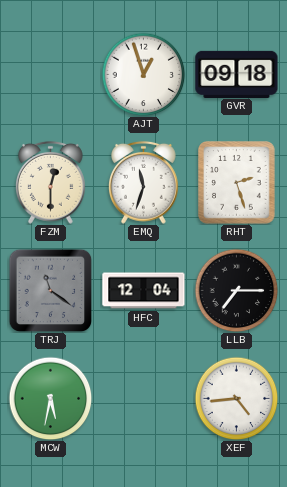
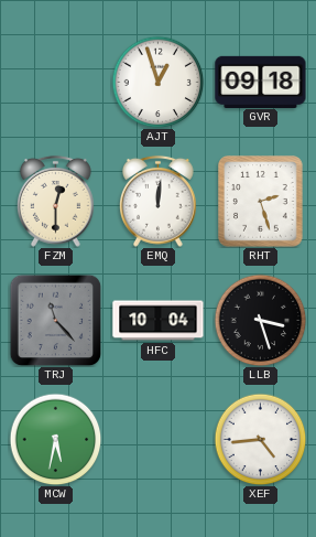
EMQ: 11:33 -> 12:01
TRJ: 11:21 -> 11:23
HFC: 12:04 -> 10:04
LLB: 7:15 -> 3:27
